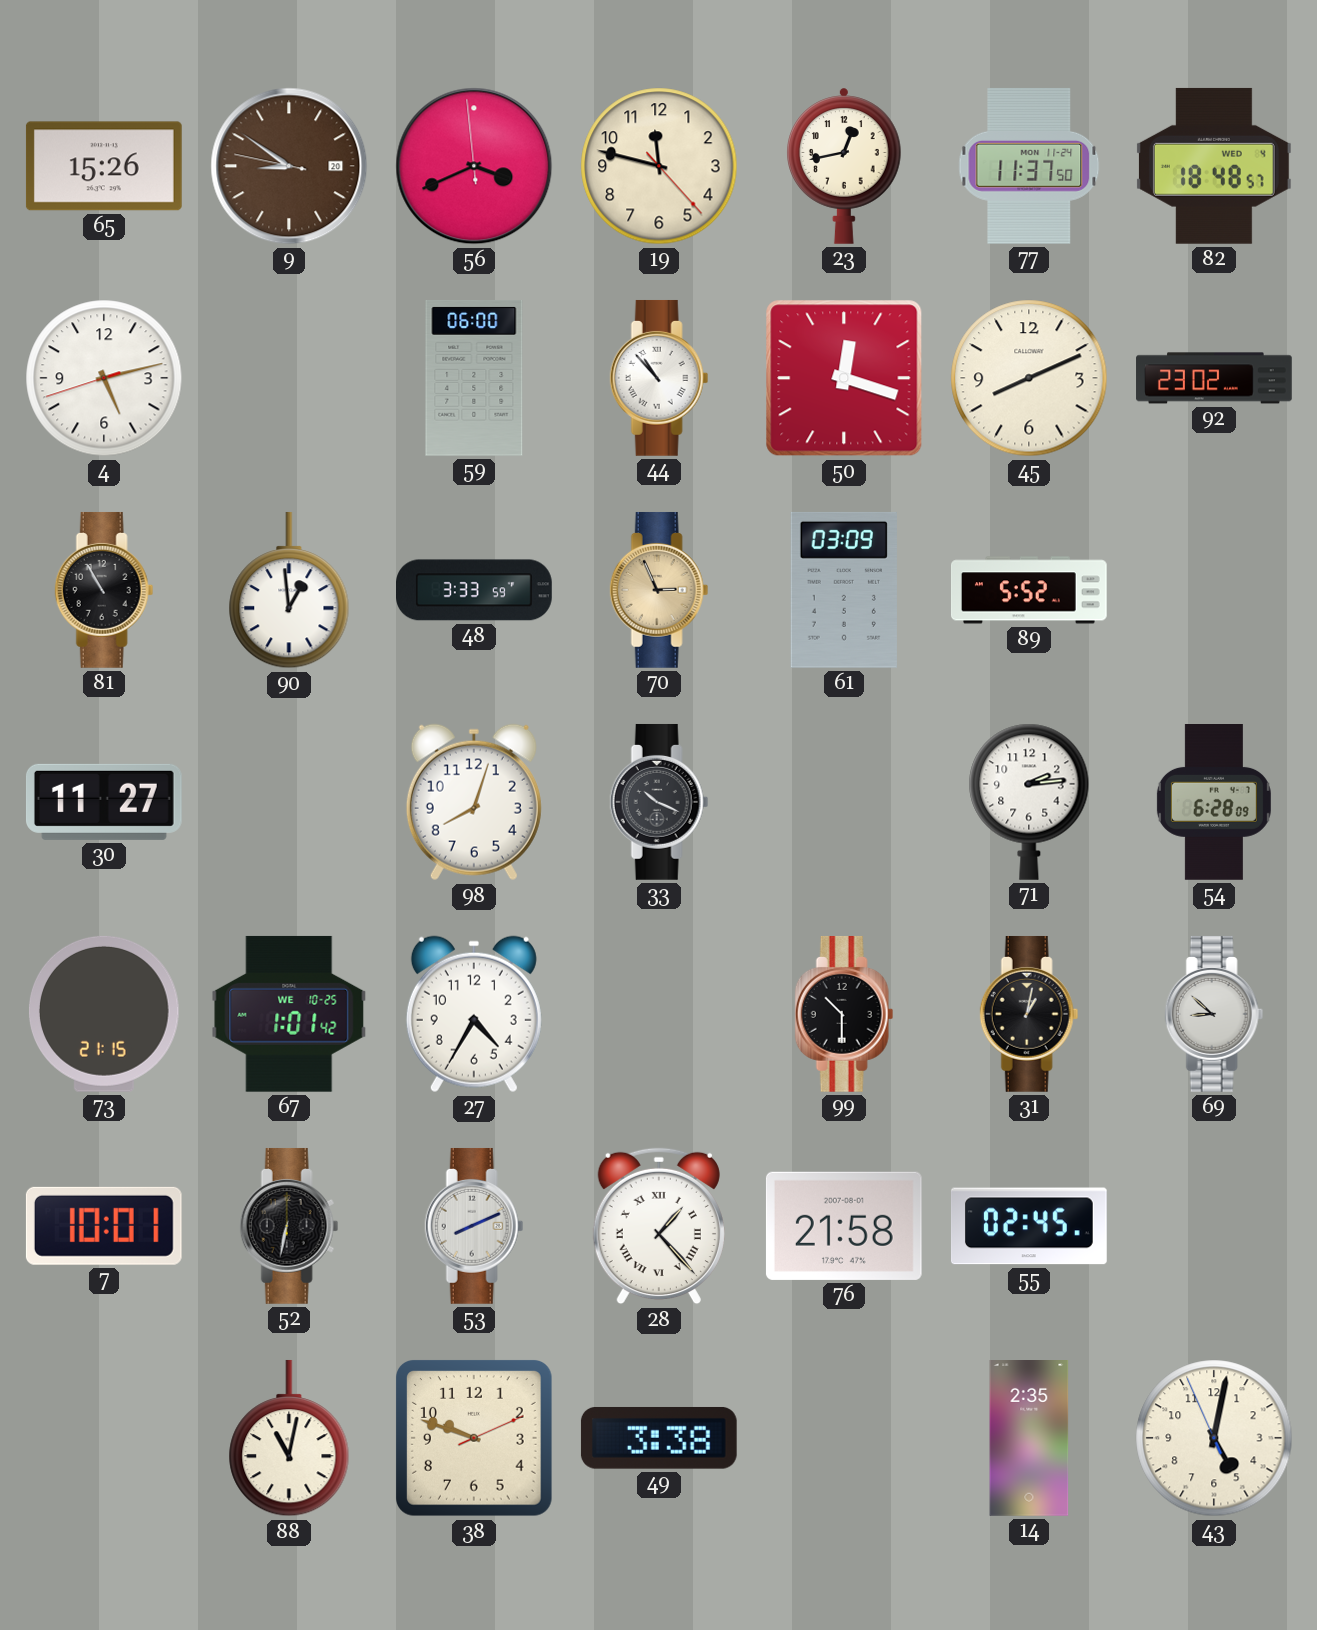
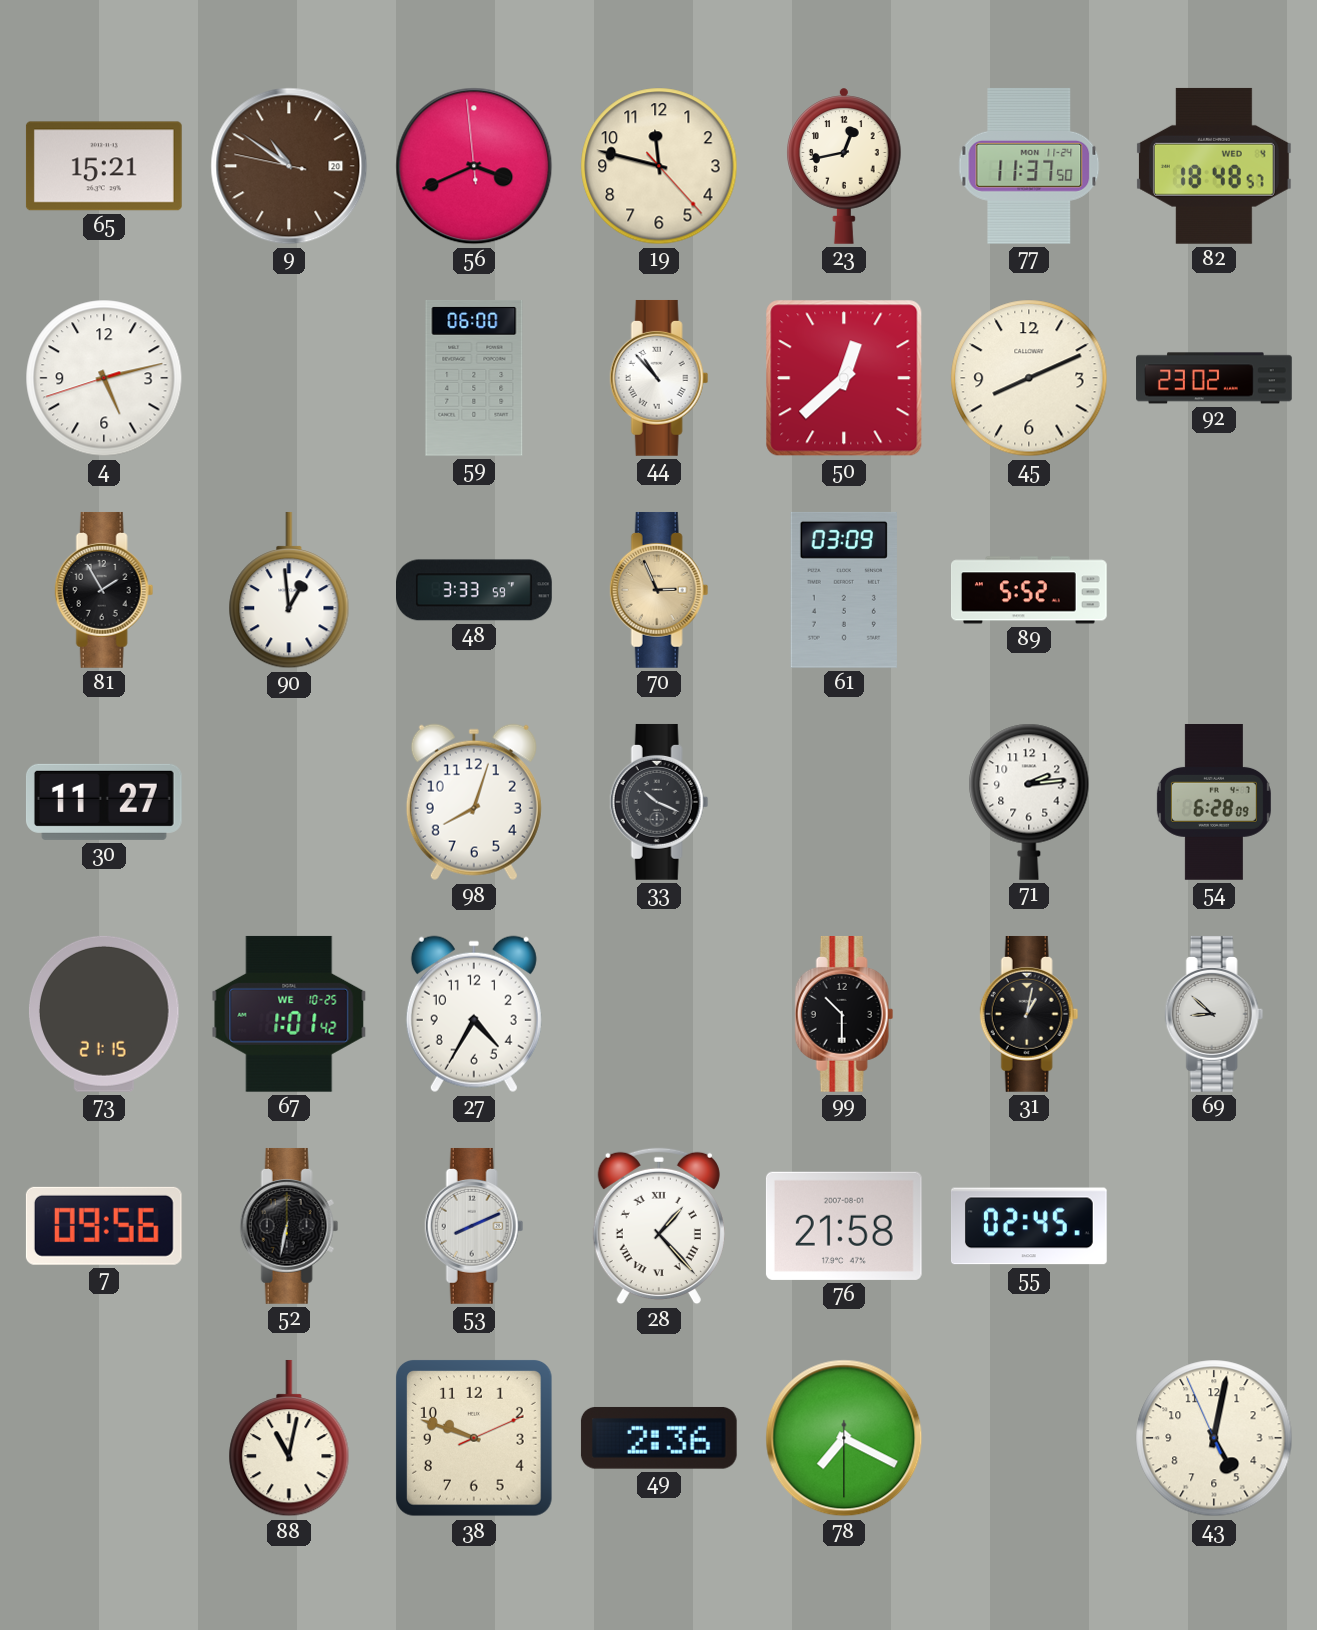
65: 15:26 -> 15:21
9: 8:50 -> 10:50
50: 12:18 -> 12:38
81: 10:55 -> 1:55
7: 10:01 -> 09:56
49: 3:38 -> 2:36
78: none -> 7:19
14: 2:35 -> none
